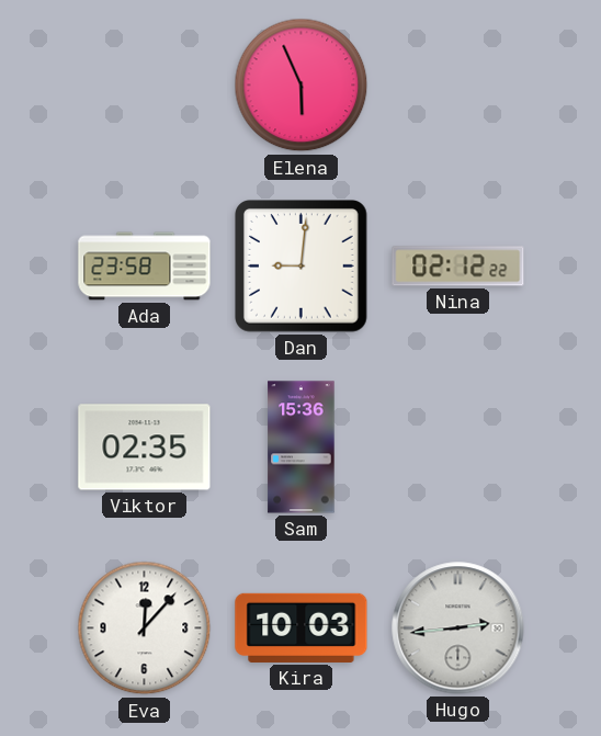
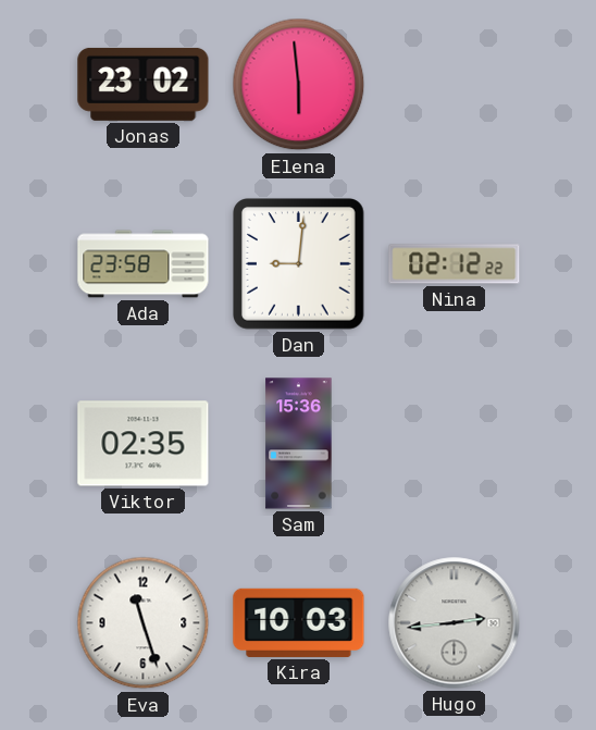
Jonas: none -> 23:02
Elena: 5:56 -> 5:59
Eva: 12:07 -> 11:27
